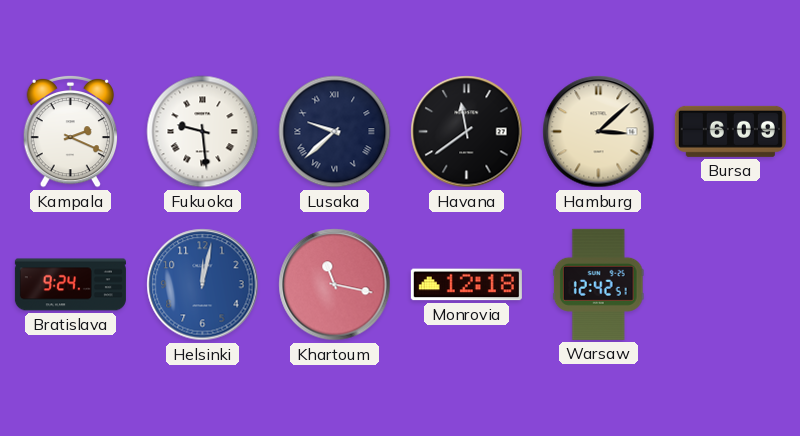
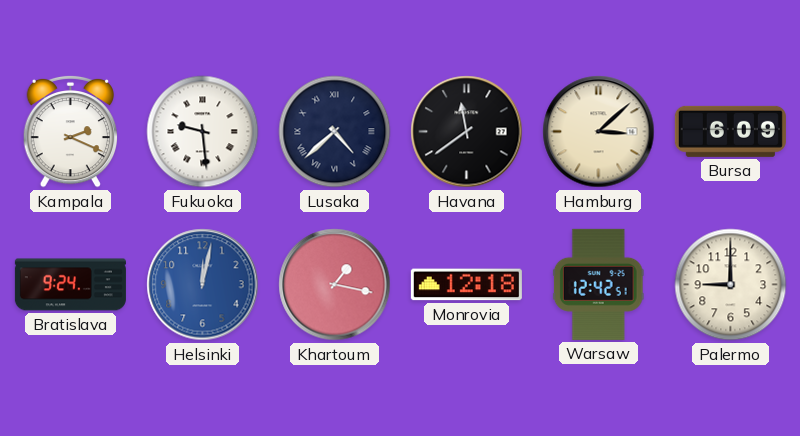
Lusaka: 9:38 -> 4:38
Khartoum: 11:17 -> 1:17
Palermo: none -> 9:00
